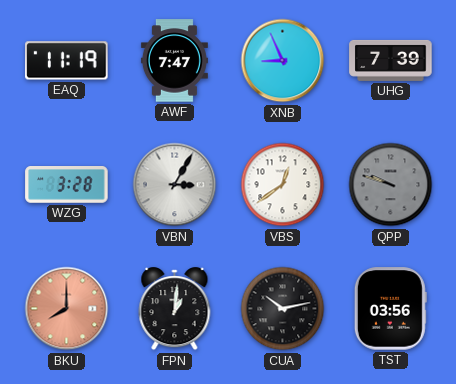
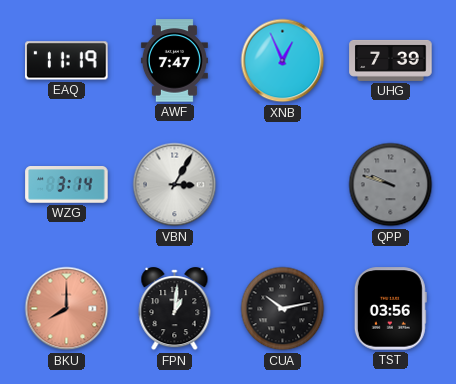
XNB: 8:56 -> 12:56
WZG: 3:28 -> 3:14
VBS: 12:39 -> none
